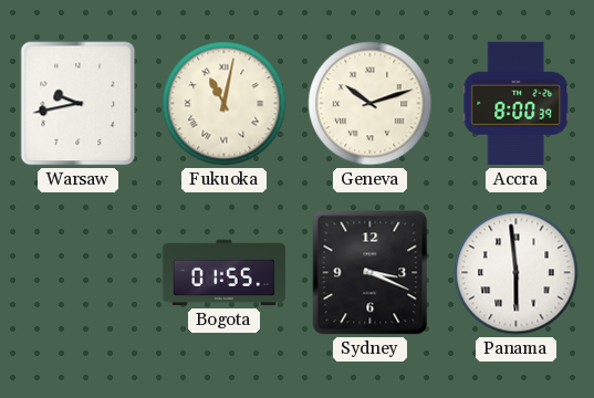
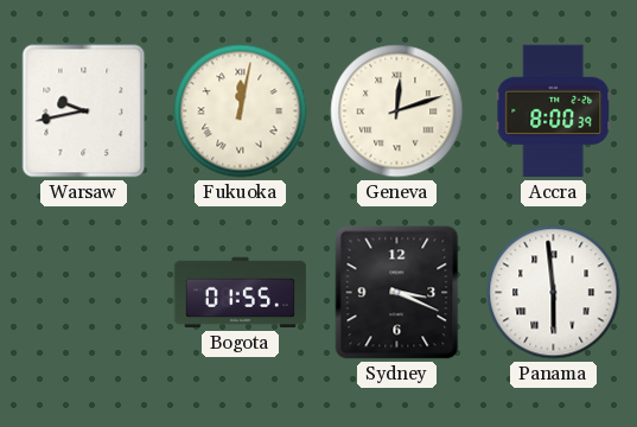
Fukuoka: 11:02 -> 12:02
Geneva: 10:12 -> 12:12
